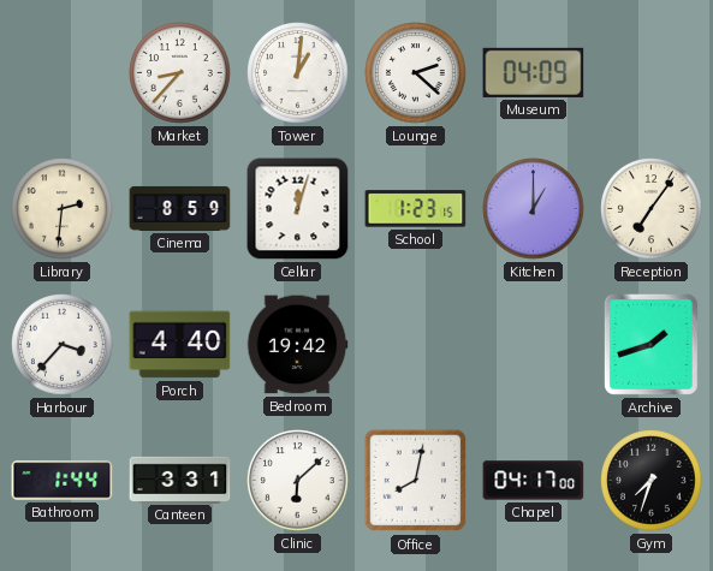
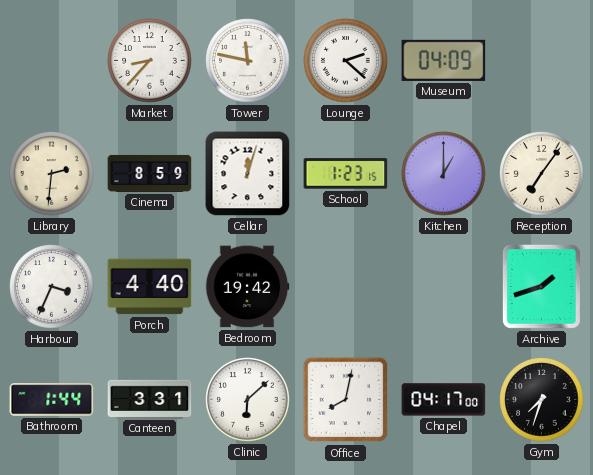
Tower: 1:01 -> 11:47
Harbour: 3:37 -> 3:34
